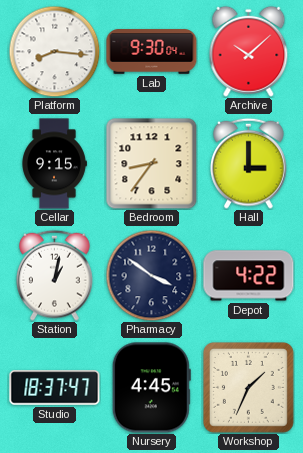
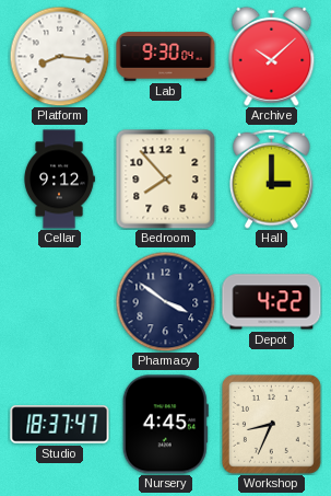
Cellar: 9:15 -> 9:12
Bedroom: 8:36 -> 7:53
Station: 1:02 -> none
Workshop: 1:34 -> 8:34
